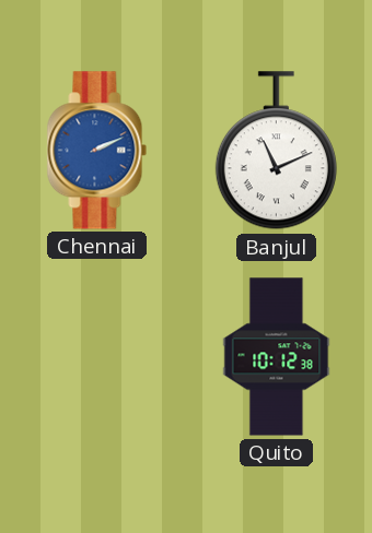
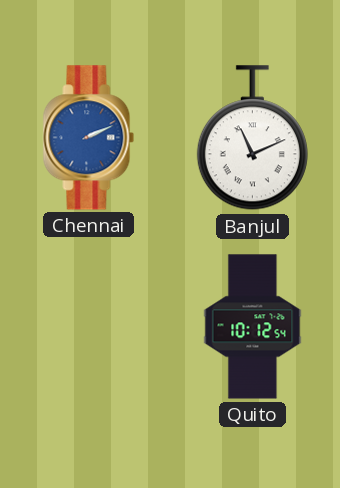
Quito: 10:12:38 -> 10:12:54
